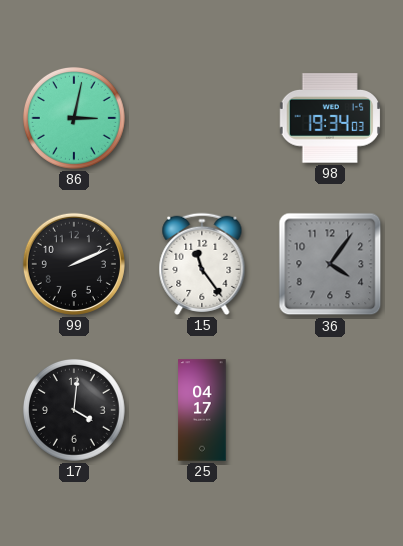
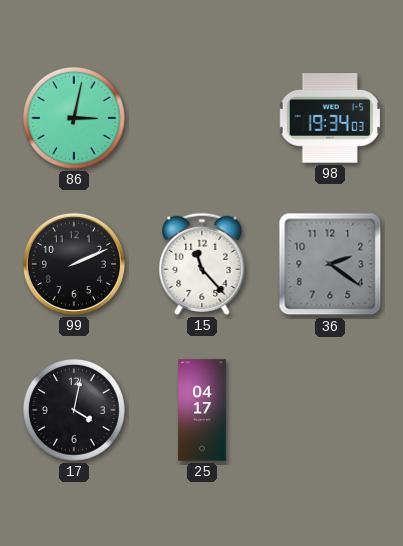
15: 11:24 -> 11:23
36: 4:06 -> 2:21
17: 4:01 -> 4:02
